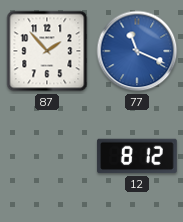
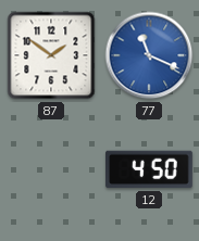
87: 1:53 -> 1:51
12: 8:12 -> 4:50
